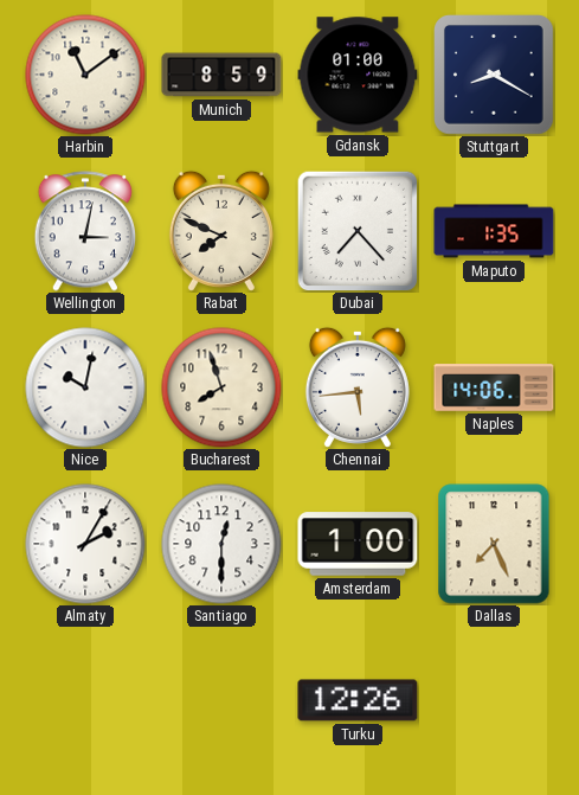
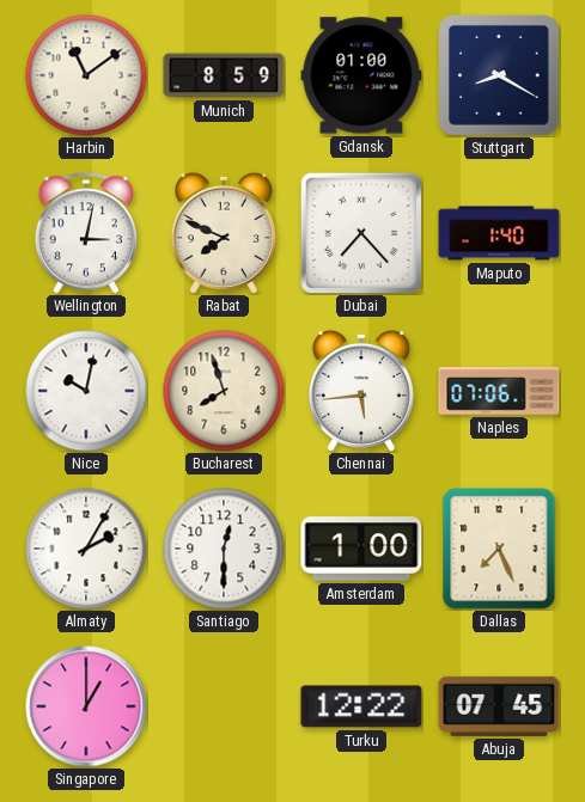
Maputo: 1:35 -> 1:40
Naples: 14:06 -> 07:06
Singapore: none -> 1:00
Turku: 12:26 -> 12:22
Abuja: none -> 07:45
